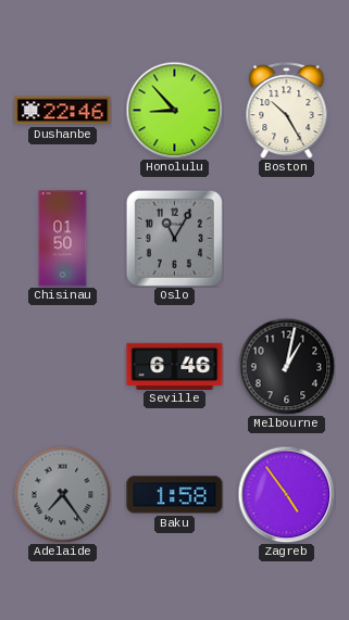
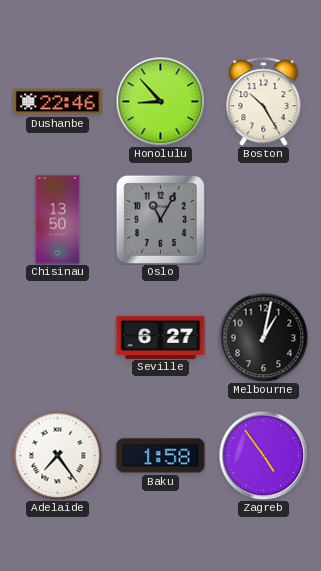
Chisinau: 01:50 -> 13:50
Seville: 6:46 -> 6:27
Adelaide dial: grey -> white
